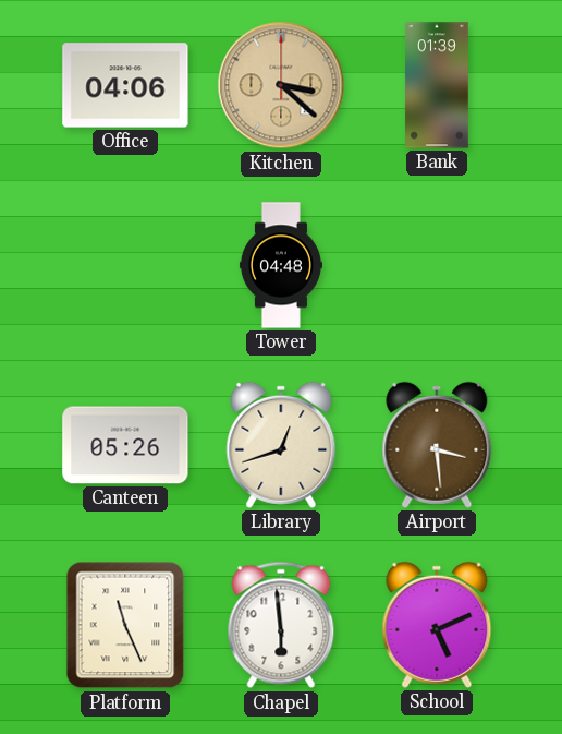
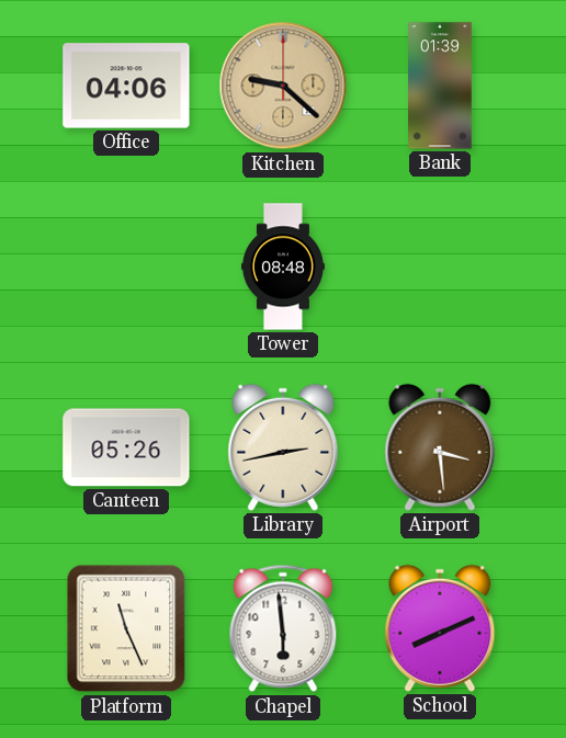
Kitchen: 3:22 -> 9:22
Tower: 04:48 -> 08:48
Library: 12:42 -> 2:43
School: 5:11 -> 8:11
